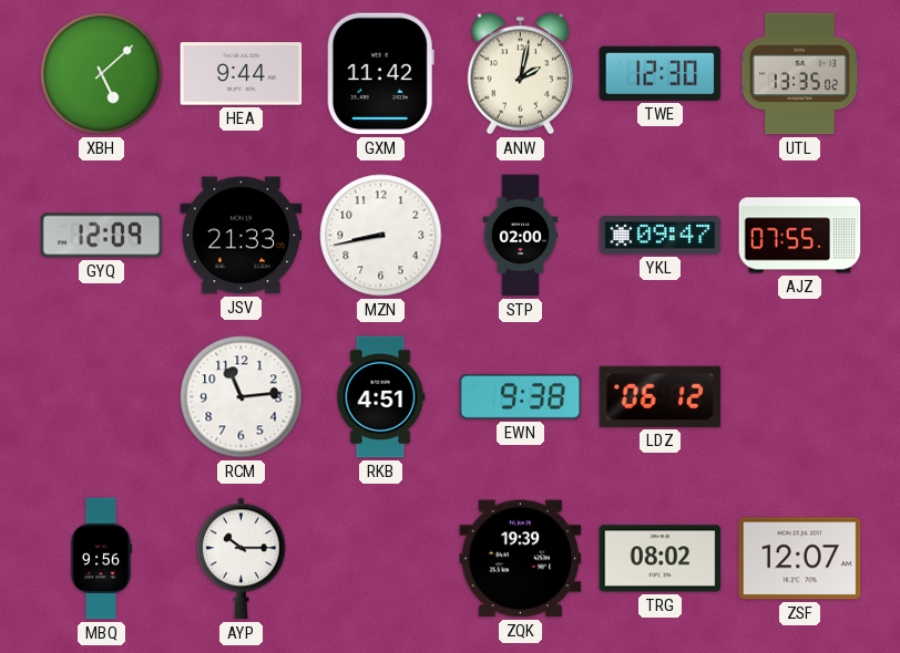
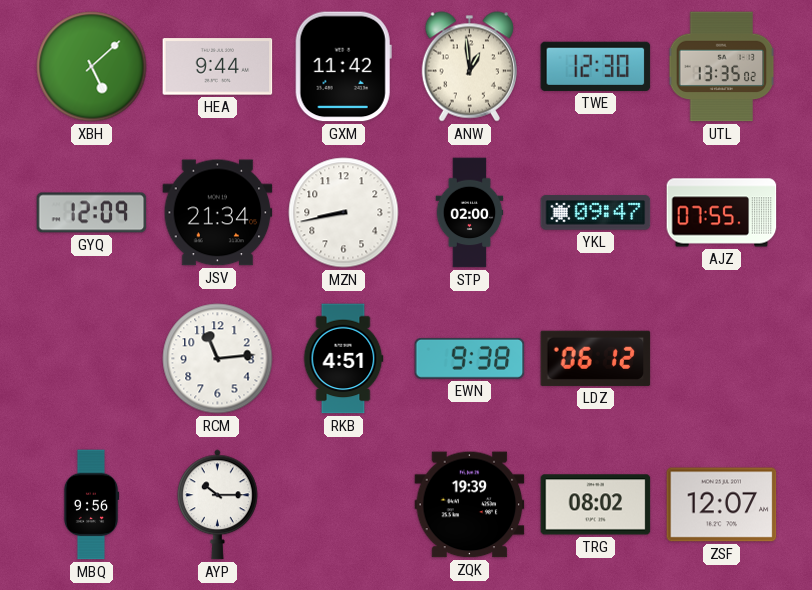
ANW: 2:02 -> 12:59
JSV: 21:33 -> 21:34
